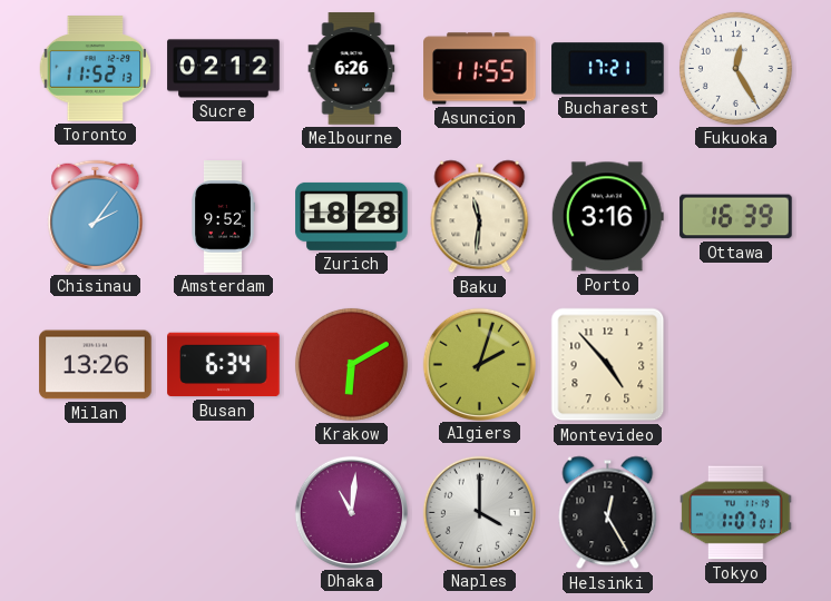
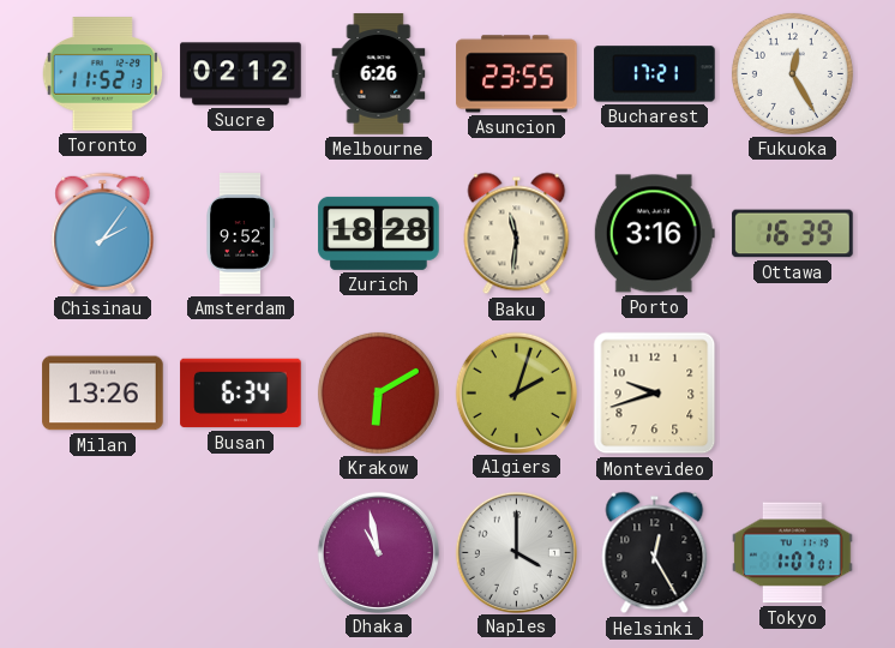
Asuncion: 11:55 -> 23:55
Montevideo: 4:53 -> 9:42
Dhaka: 11:01 -> 10:58
